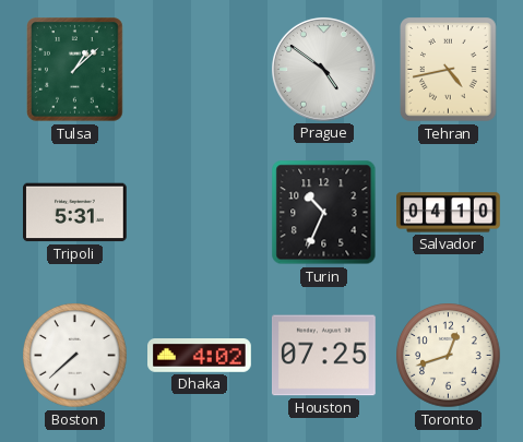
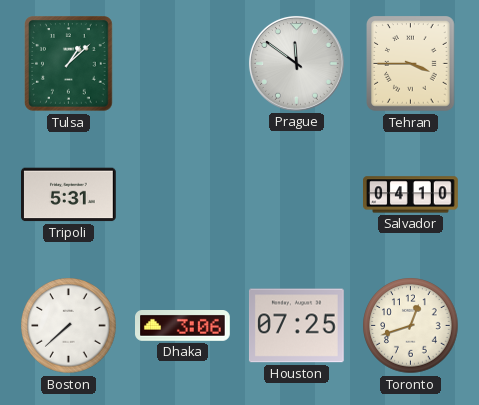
Prague: 4:51 -> 11:51
Tehran: 4:43 -> 3:45
Turin: 10:34 -> none
Dhaka: 4:02 -> 3:06
